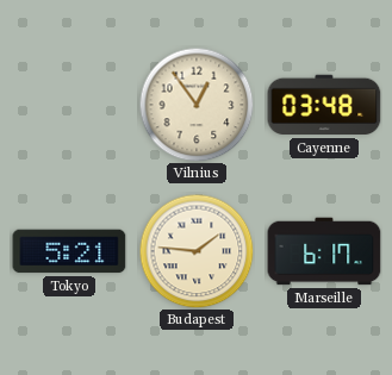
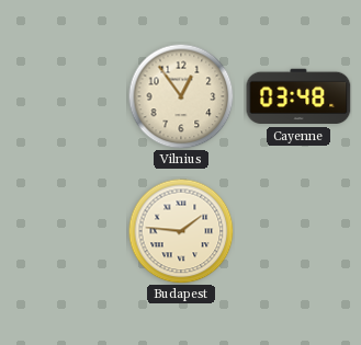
Tokyo: 5:21 -> none
Marseille: 6:17 -> none
